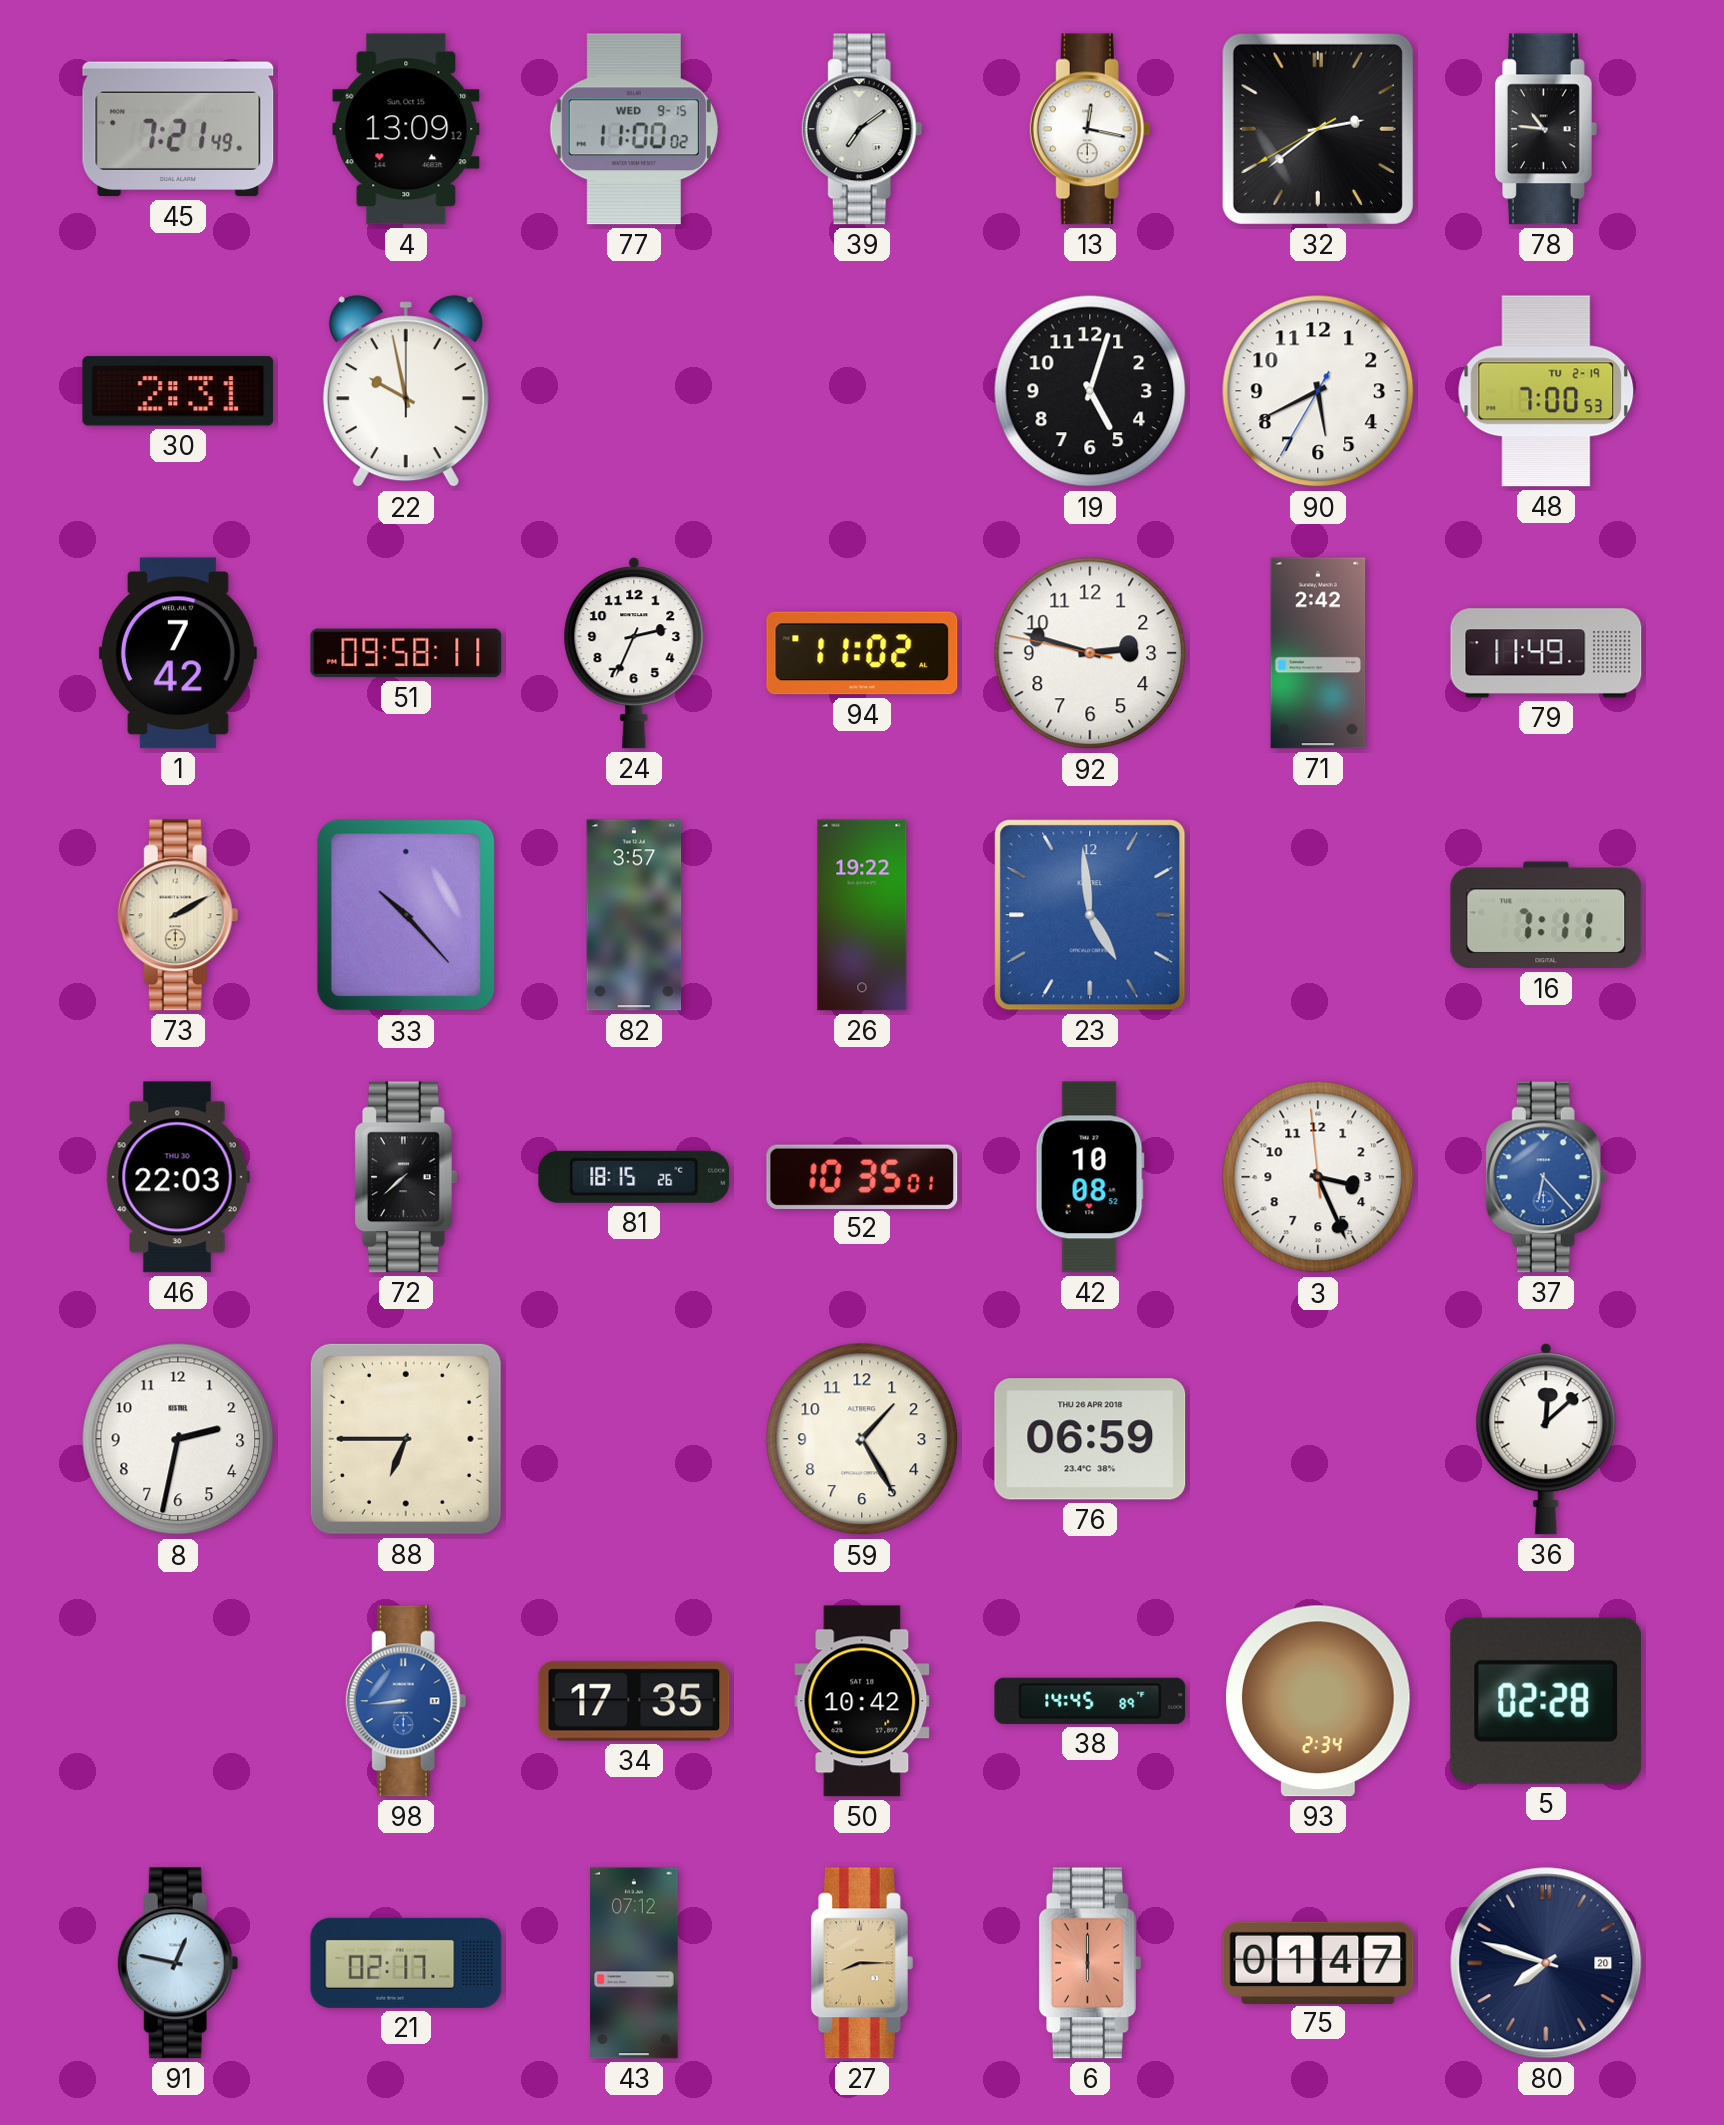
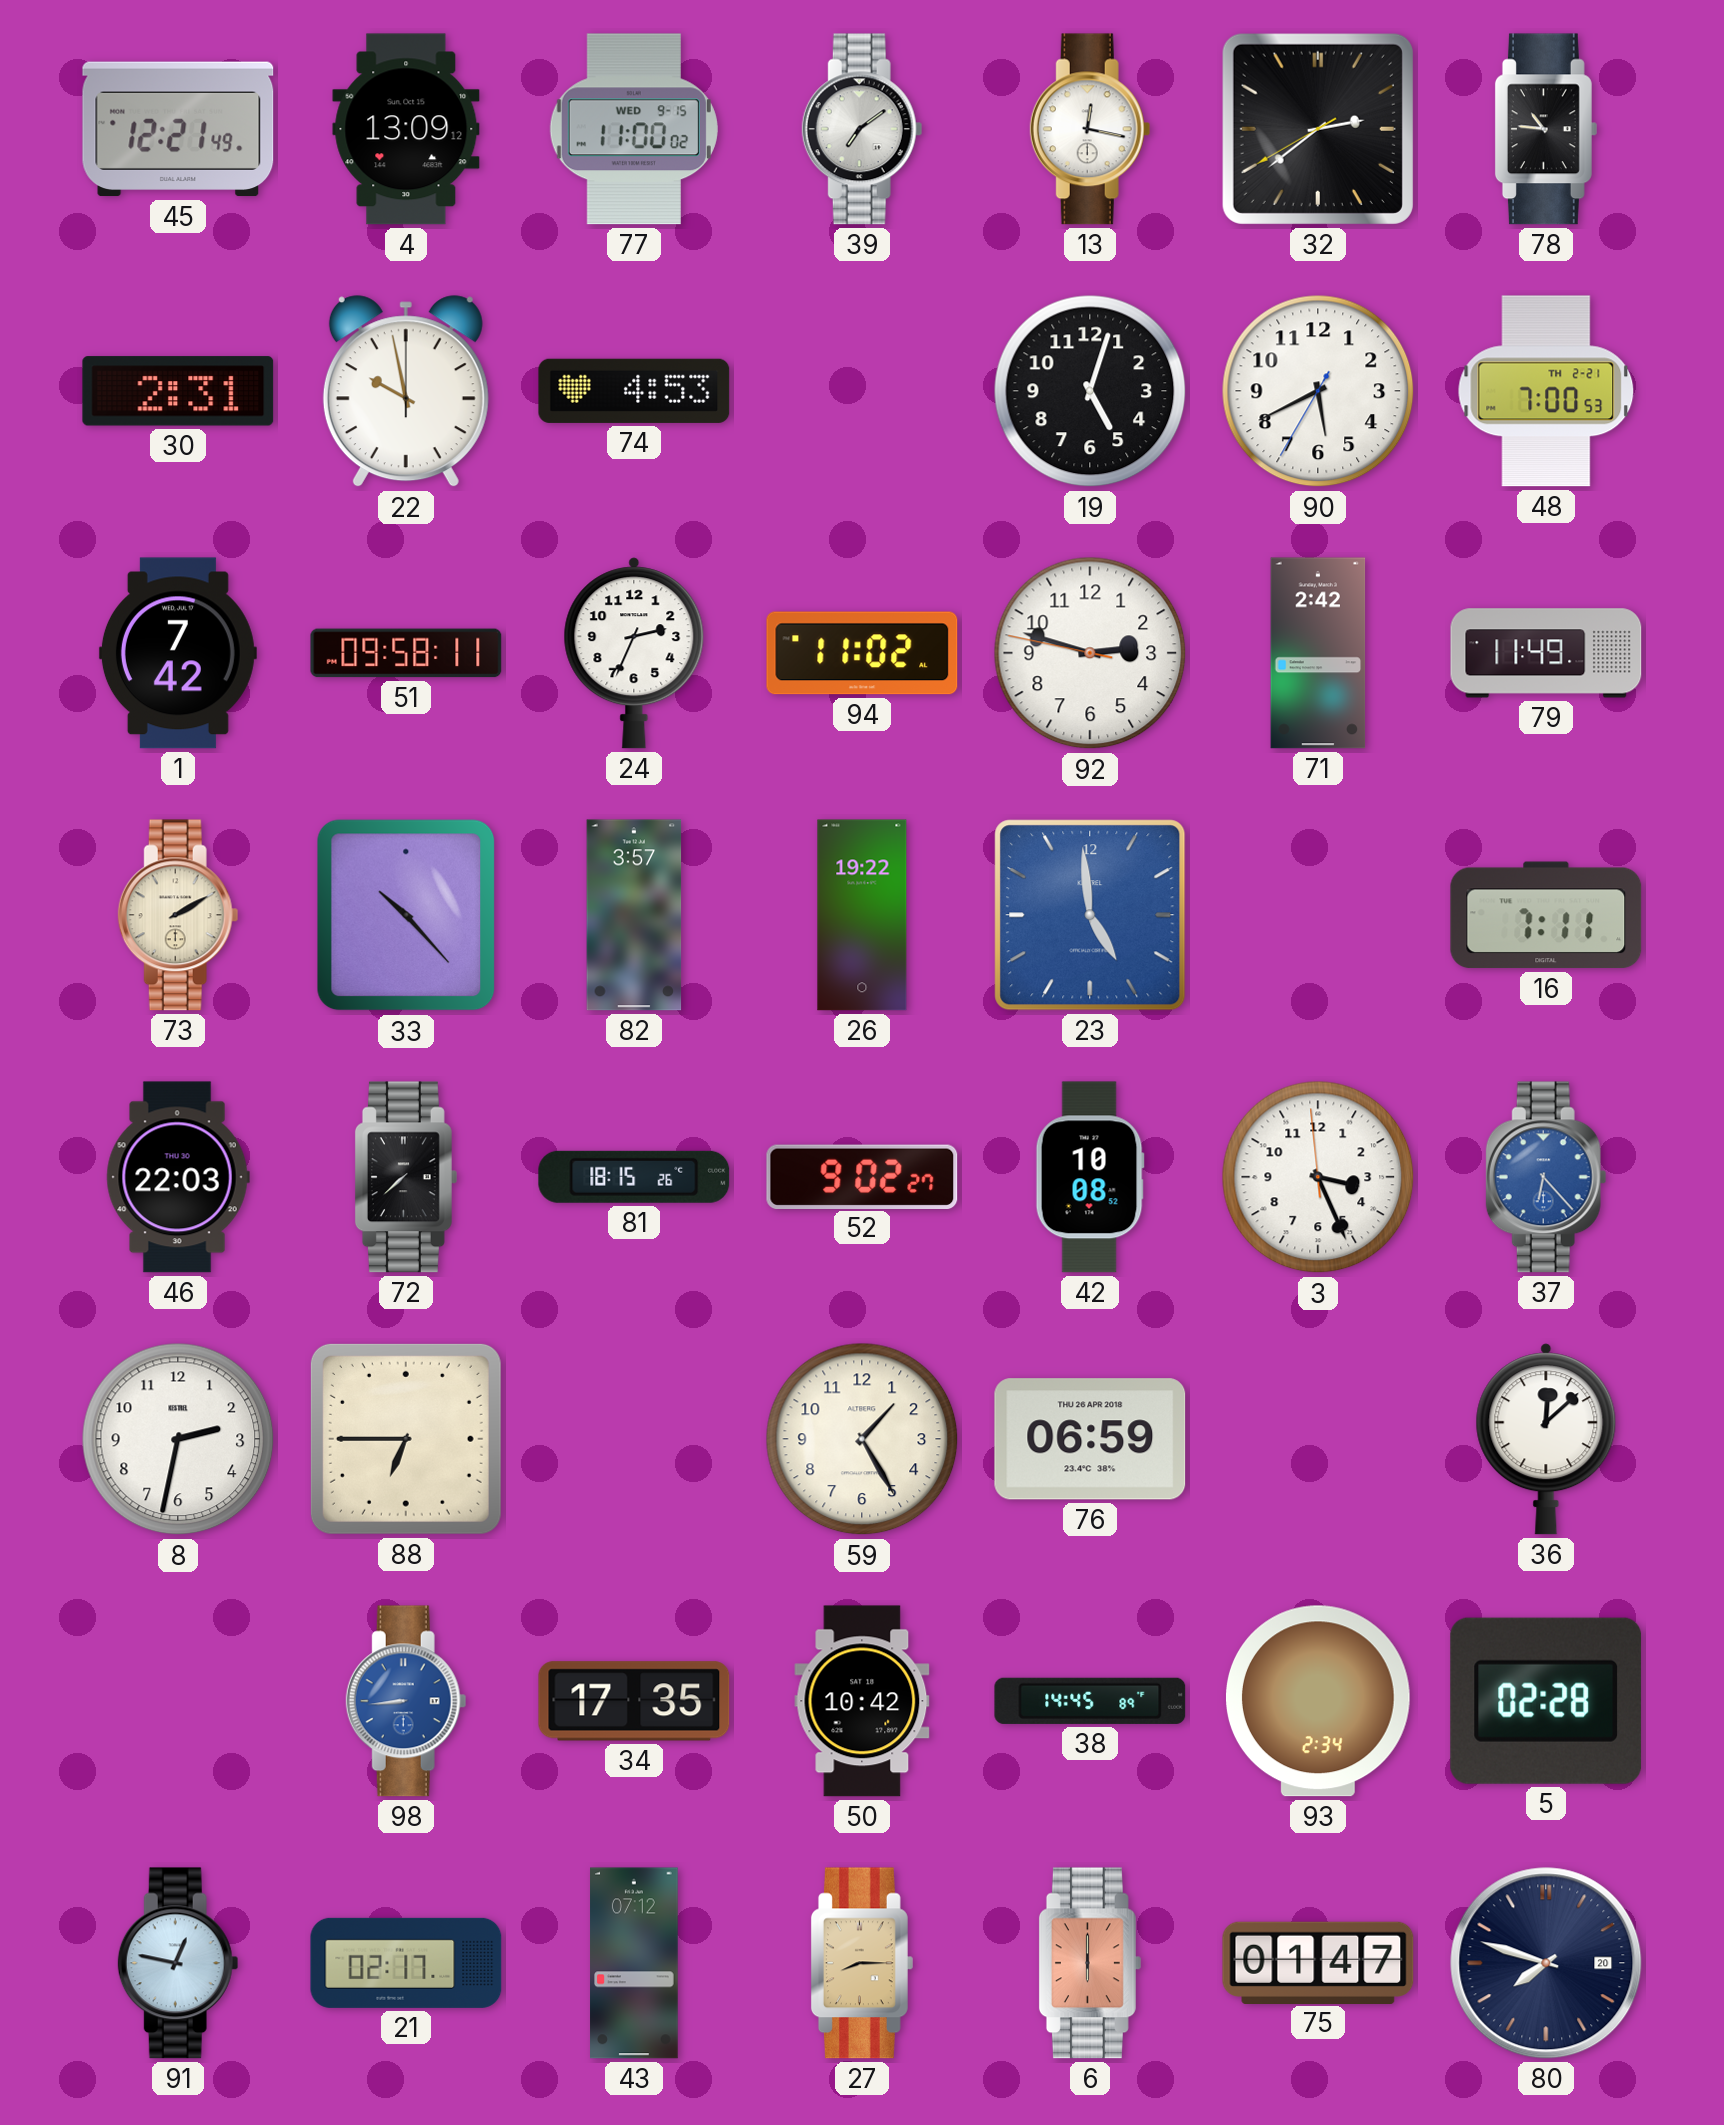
45: 7:21 -> 12:21
74: none -> 4:53
48 date: TU 2-19 -> TH 2-21
52: 10:35 -> 9:02
